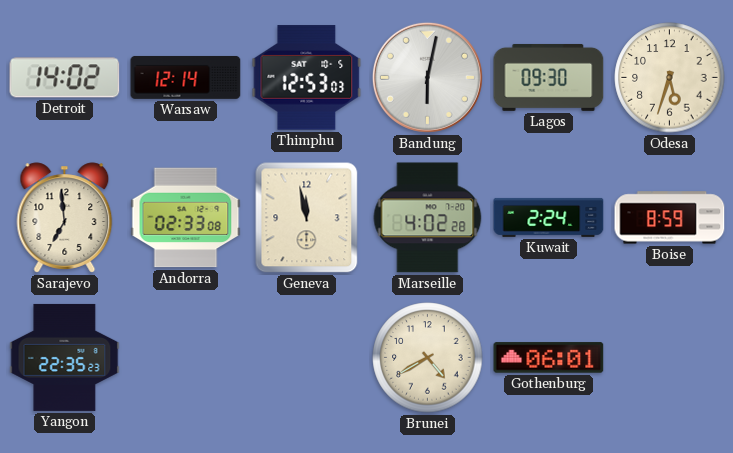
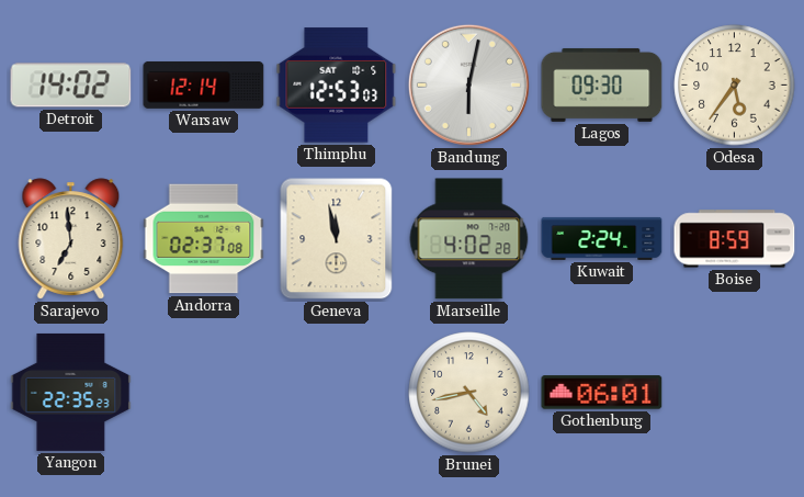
Odesa: 5:33 -> 5:36
Andorra: 02:33 -> 02:37
Brunei: 4:40 -> 4:43
